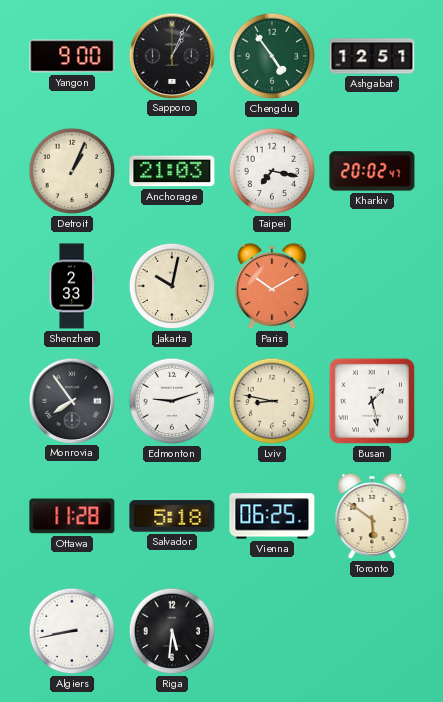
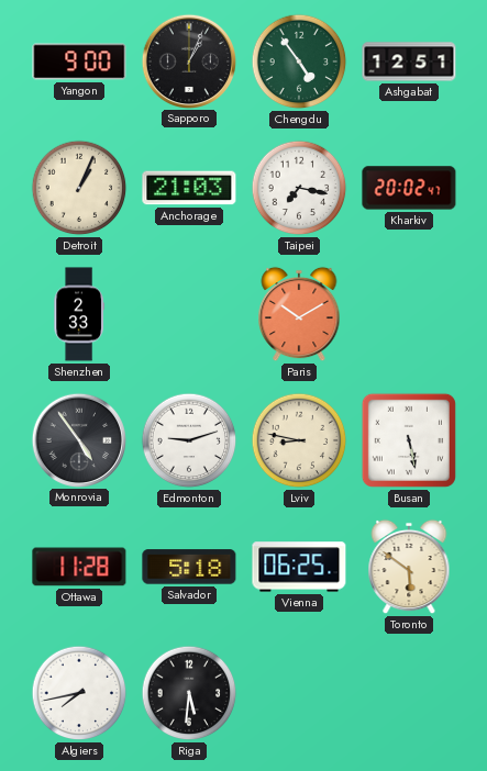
Jakarta: 10:02 -> none
Monrovia: 7:54 -> 4:54
Busan: 1:28 -> 5:28
Algiers: 8:43 -> 7:43
